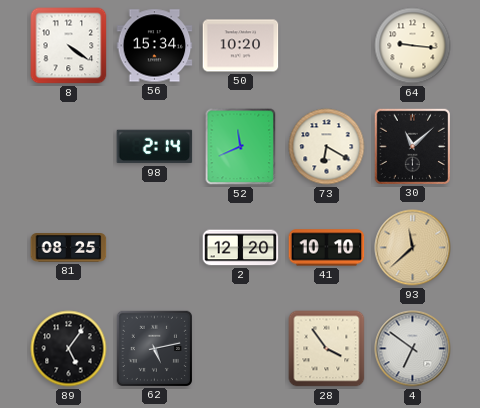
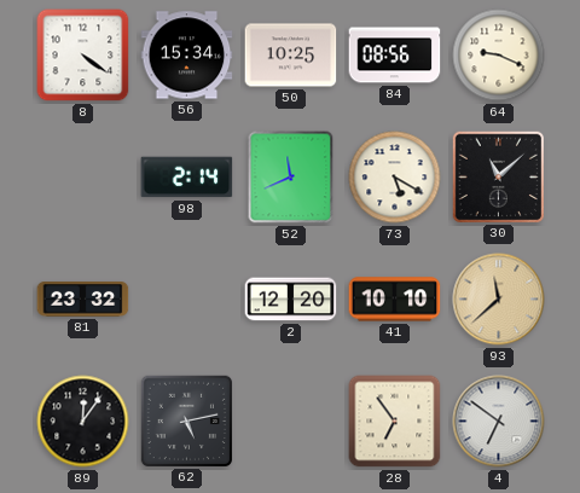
50: 10:20 -> 10:25
84: none -> 08:56
64: 9:16 -> 9:19
73: 6:20 -> 5:20
81: 08:25 -> 23:32
89: 5:06 -> 12:06
28: 3:54 -> 6:54
